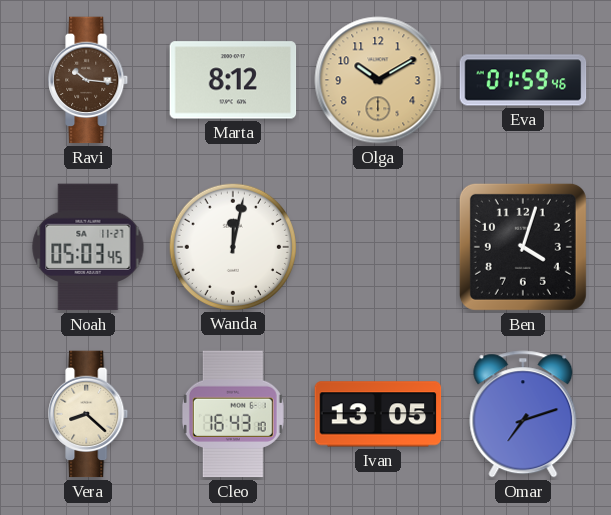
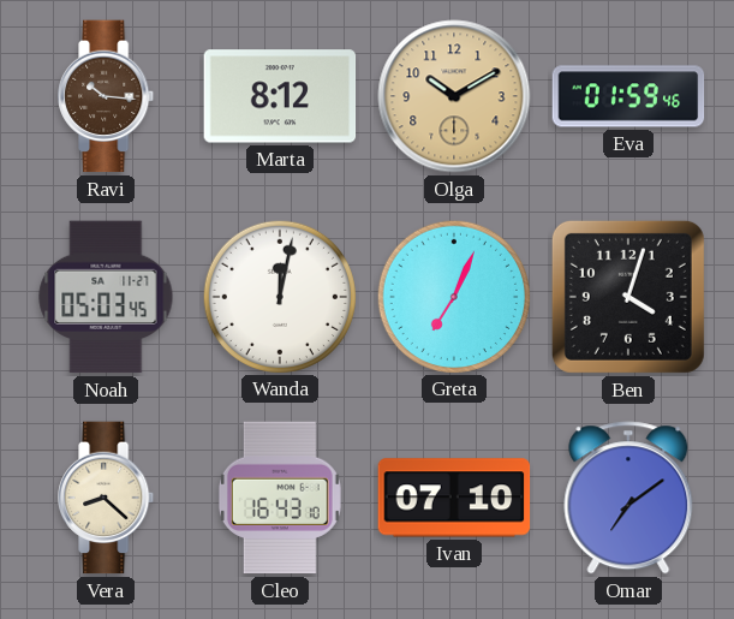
Greta: none -> 7:04
Ivan: 13:05 -> 07:10
Omar: 7:12 -> 7:09
